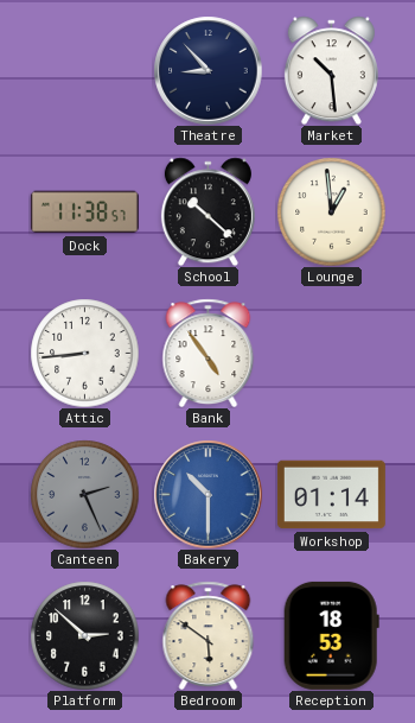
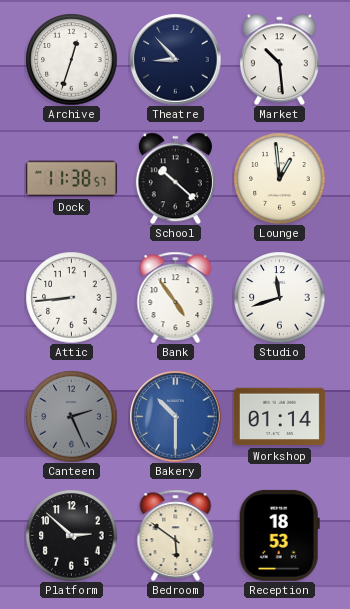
Archive: none -> 12:33
Studio: none -> 11:42
